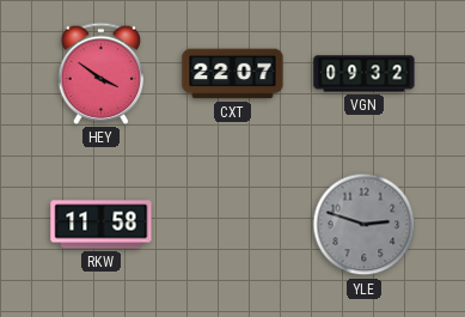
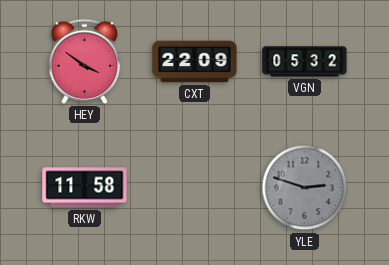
CXT: 22:07 -> 22:09
VGN: 09:32 -> 05:32
